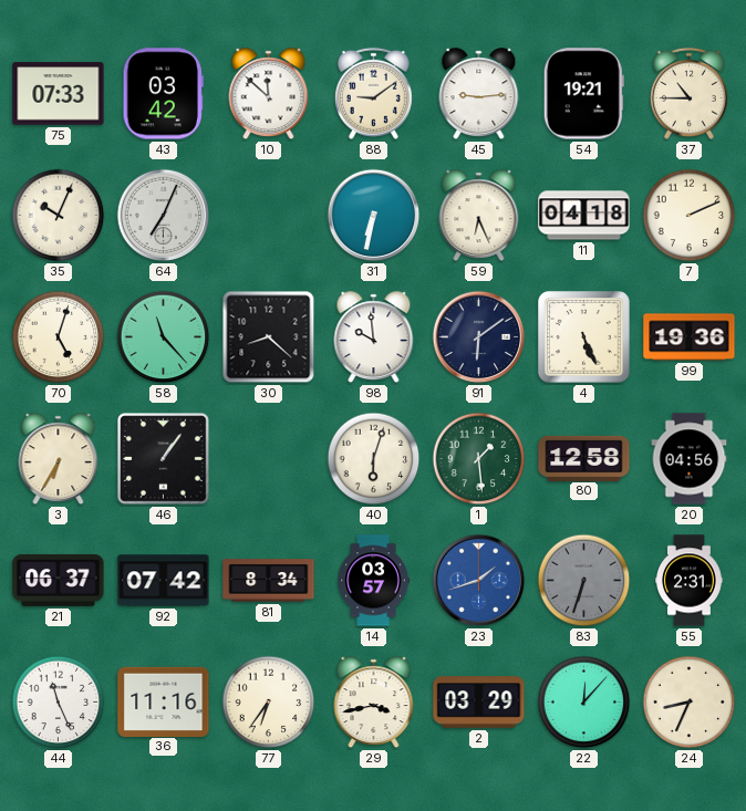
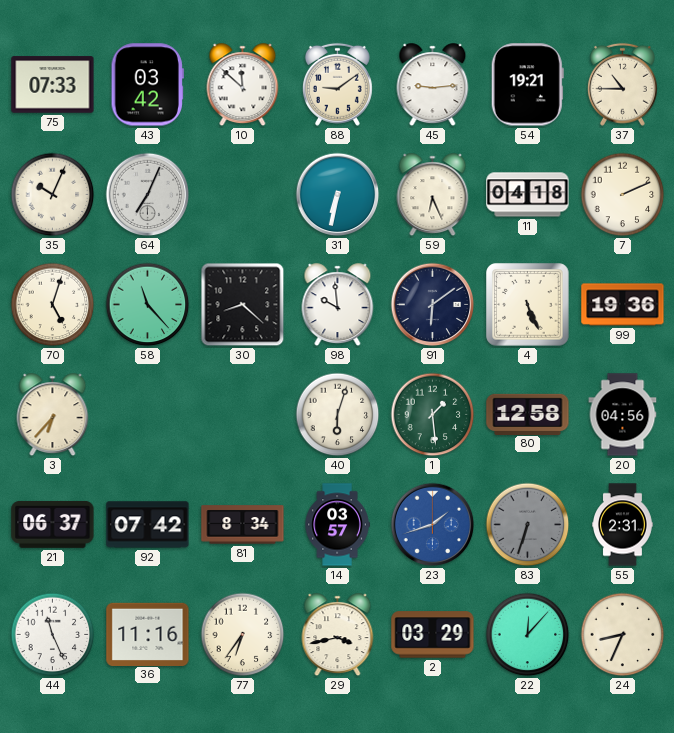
3: 6:35 -> 6:37
46: 1:06 -> none
